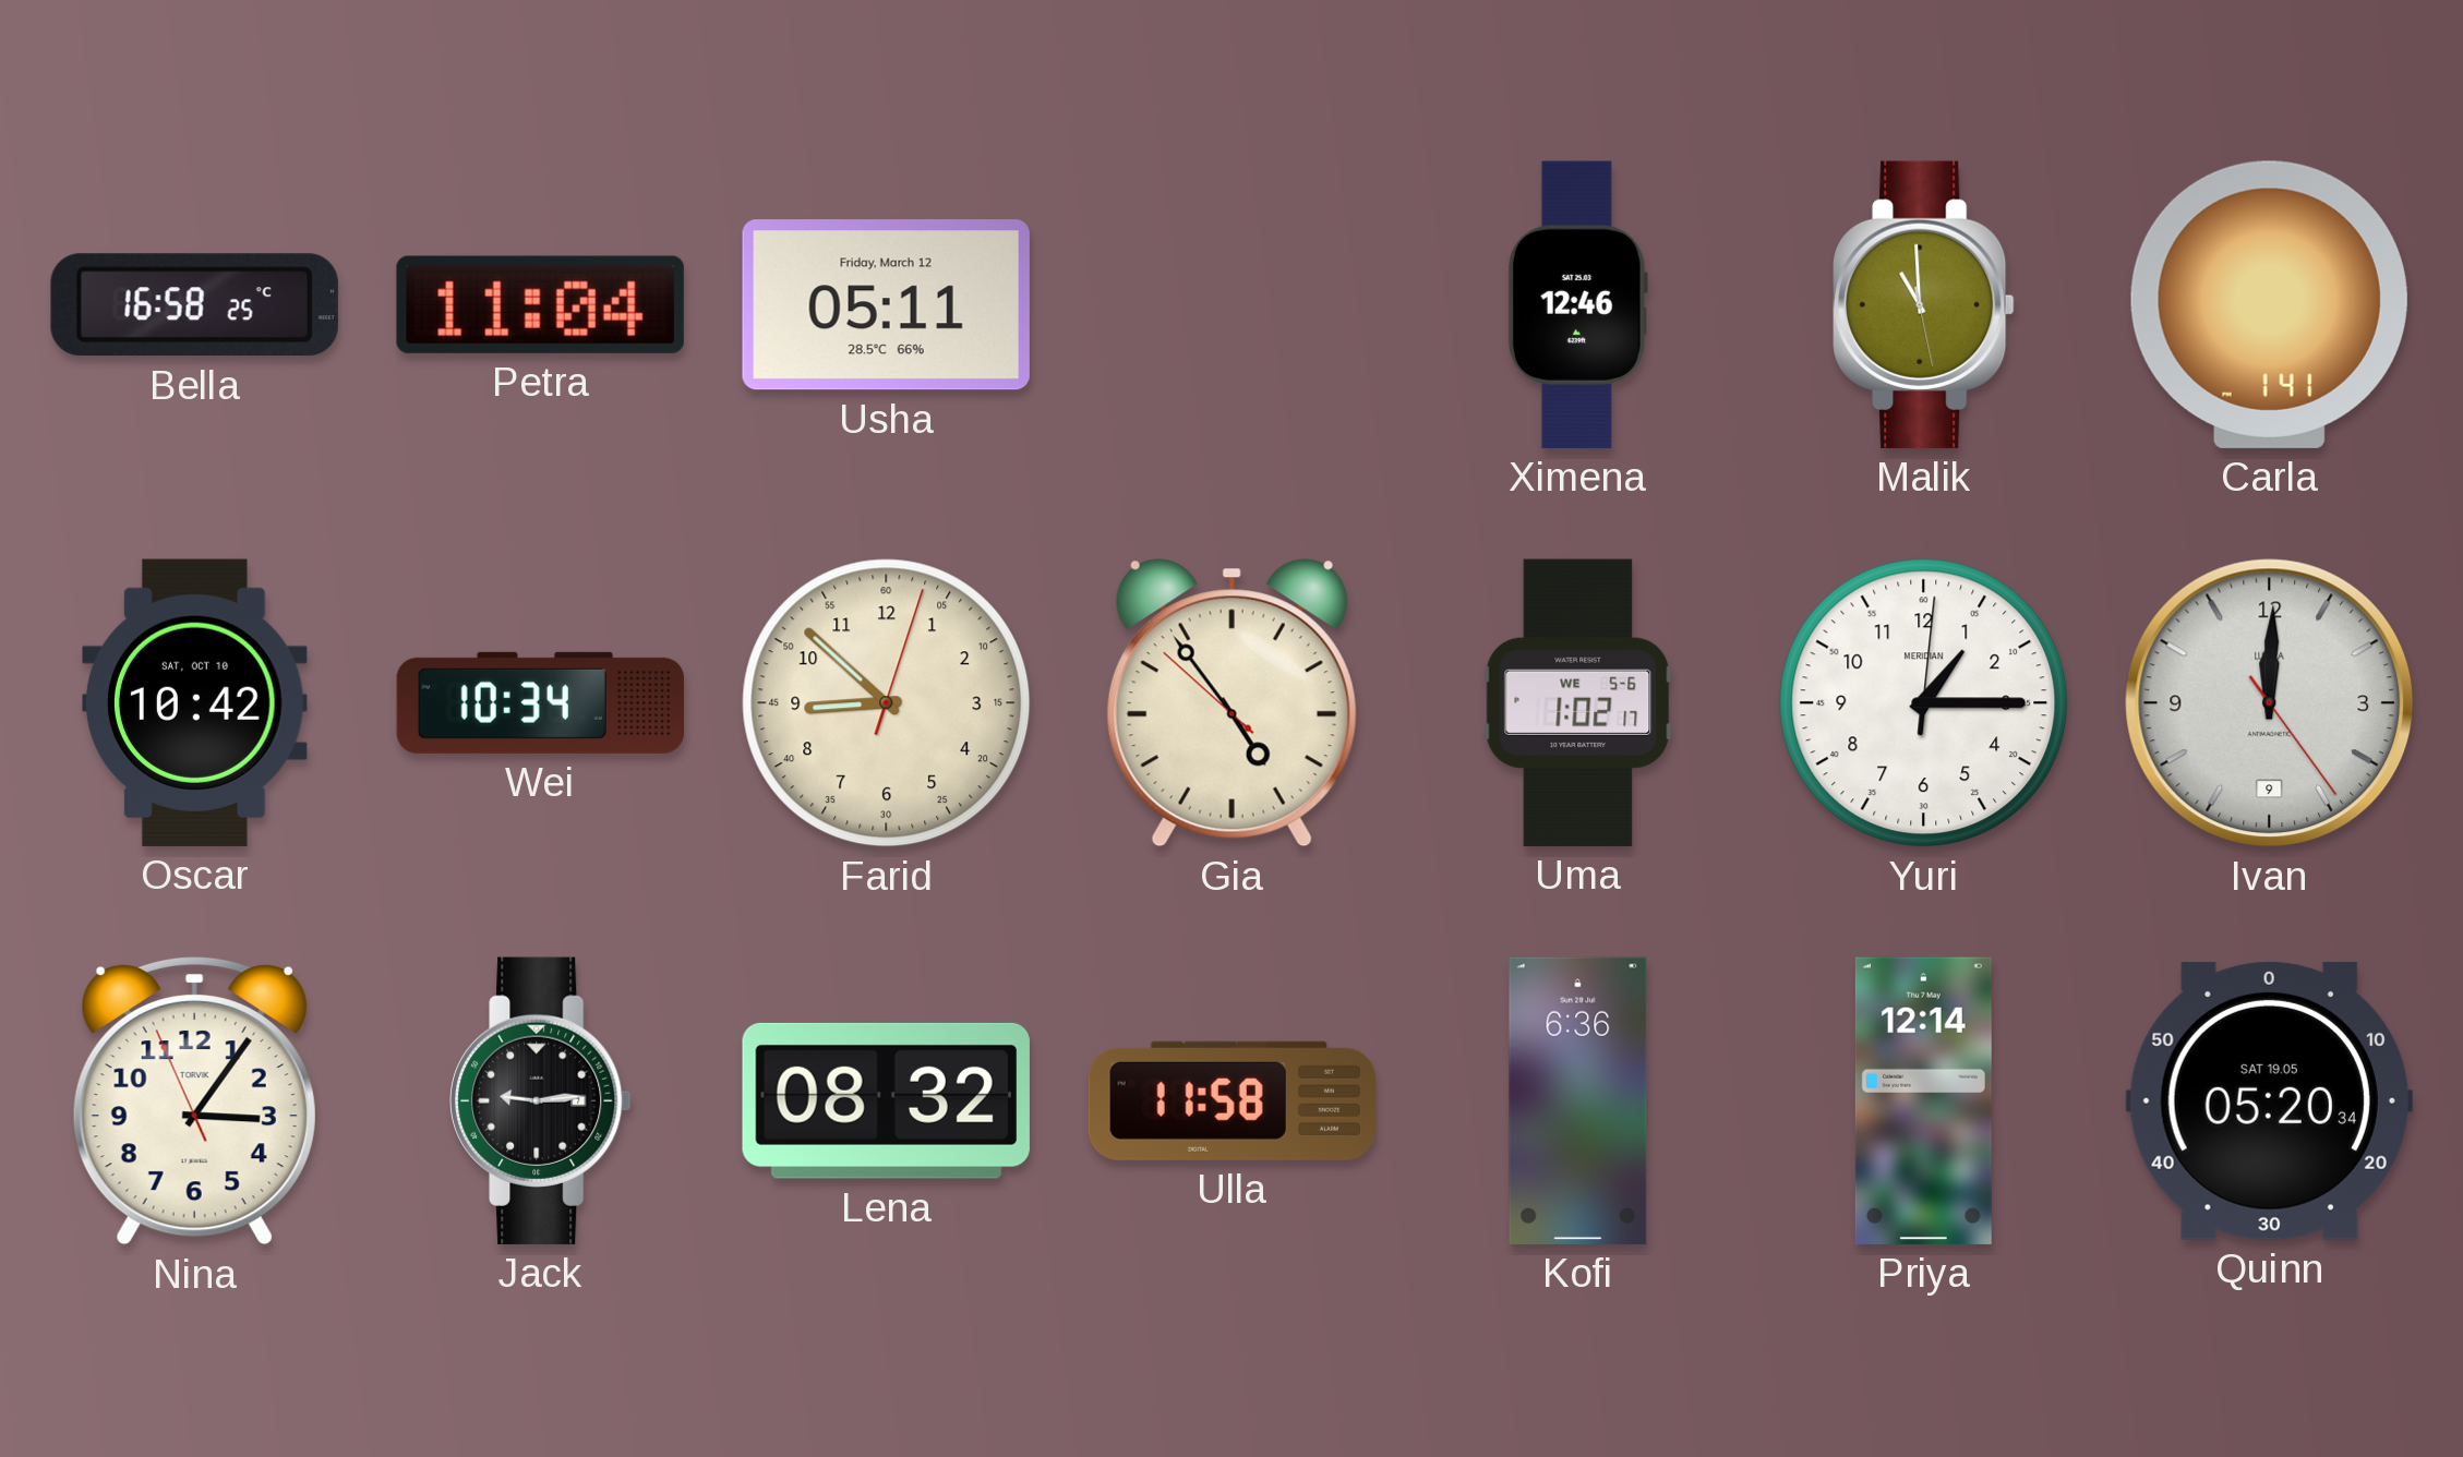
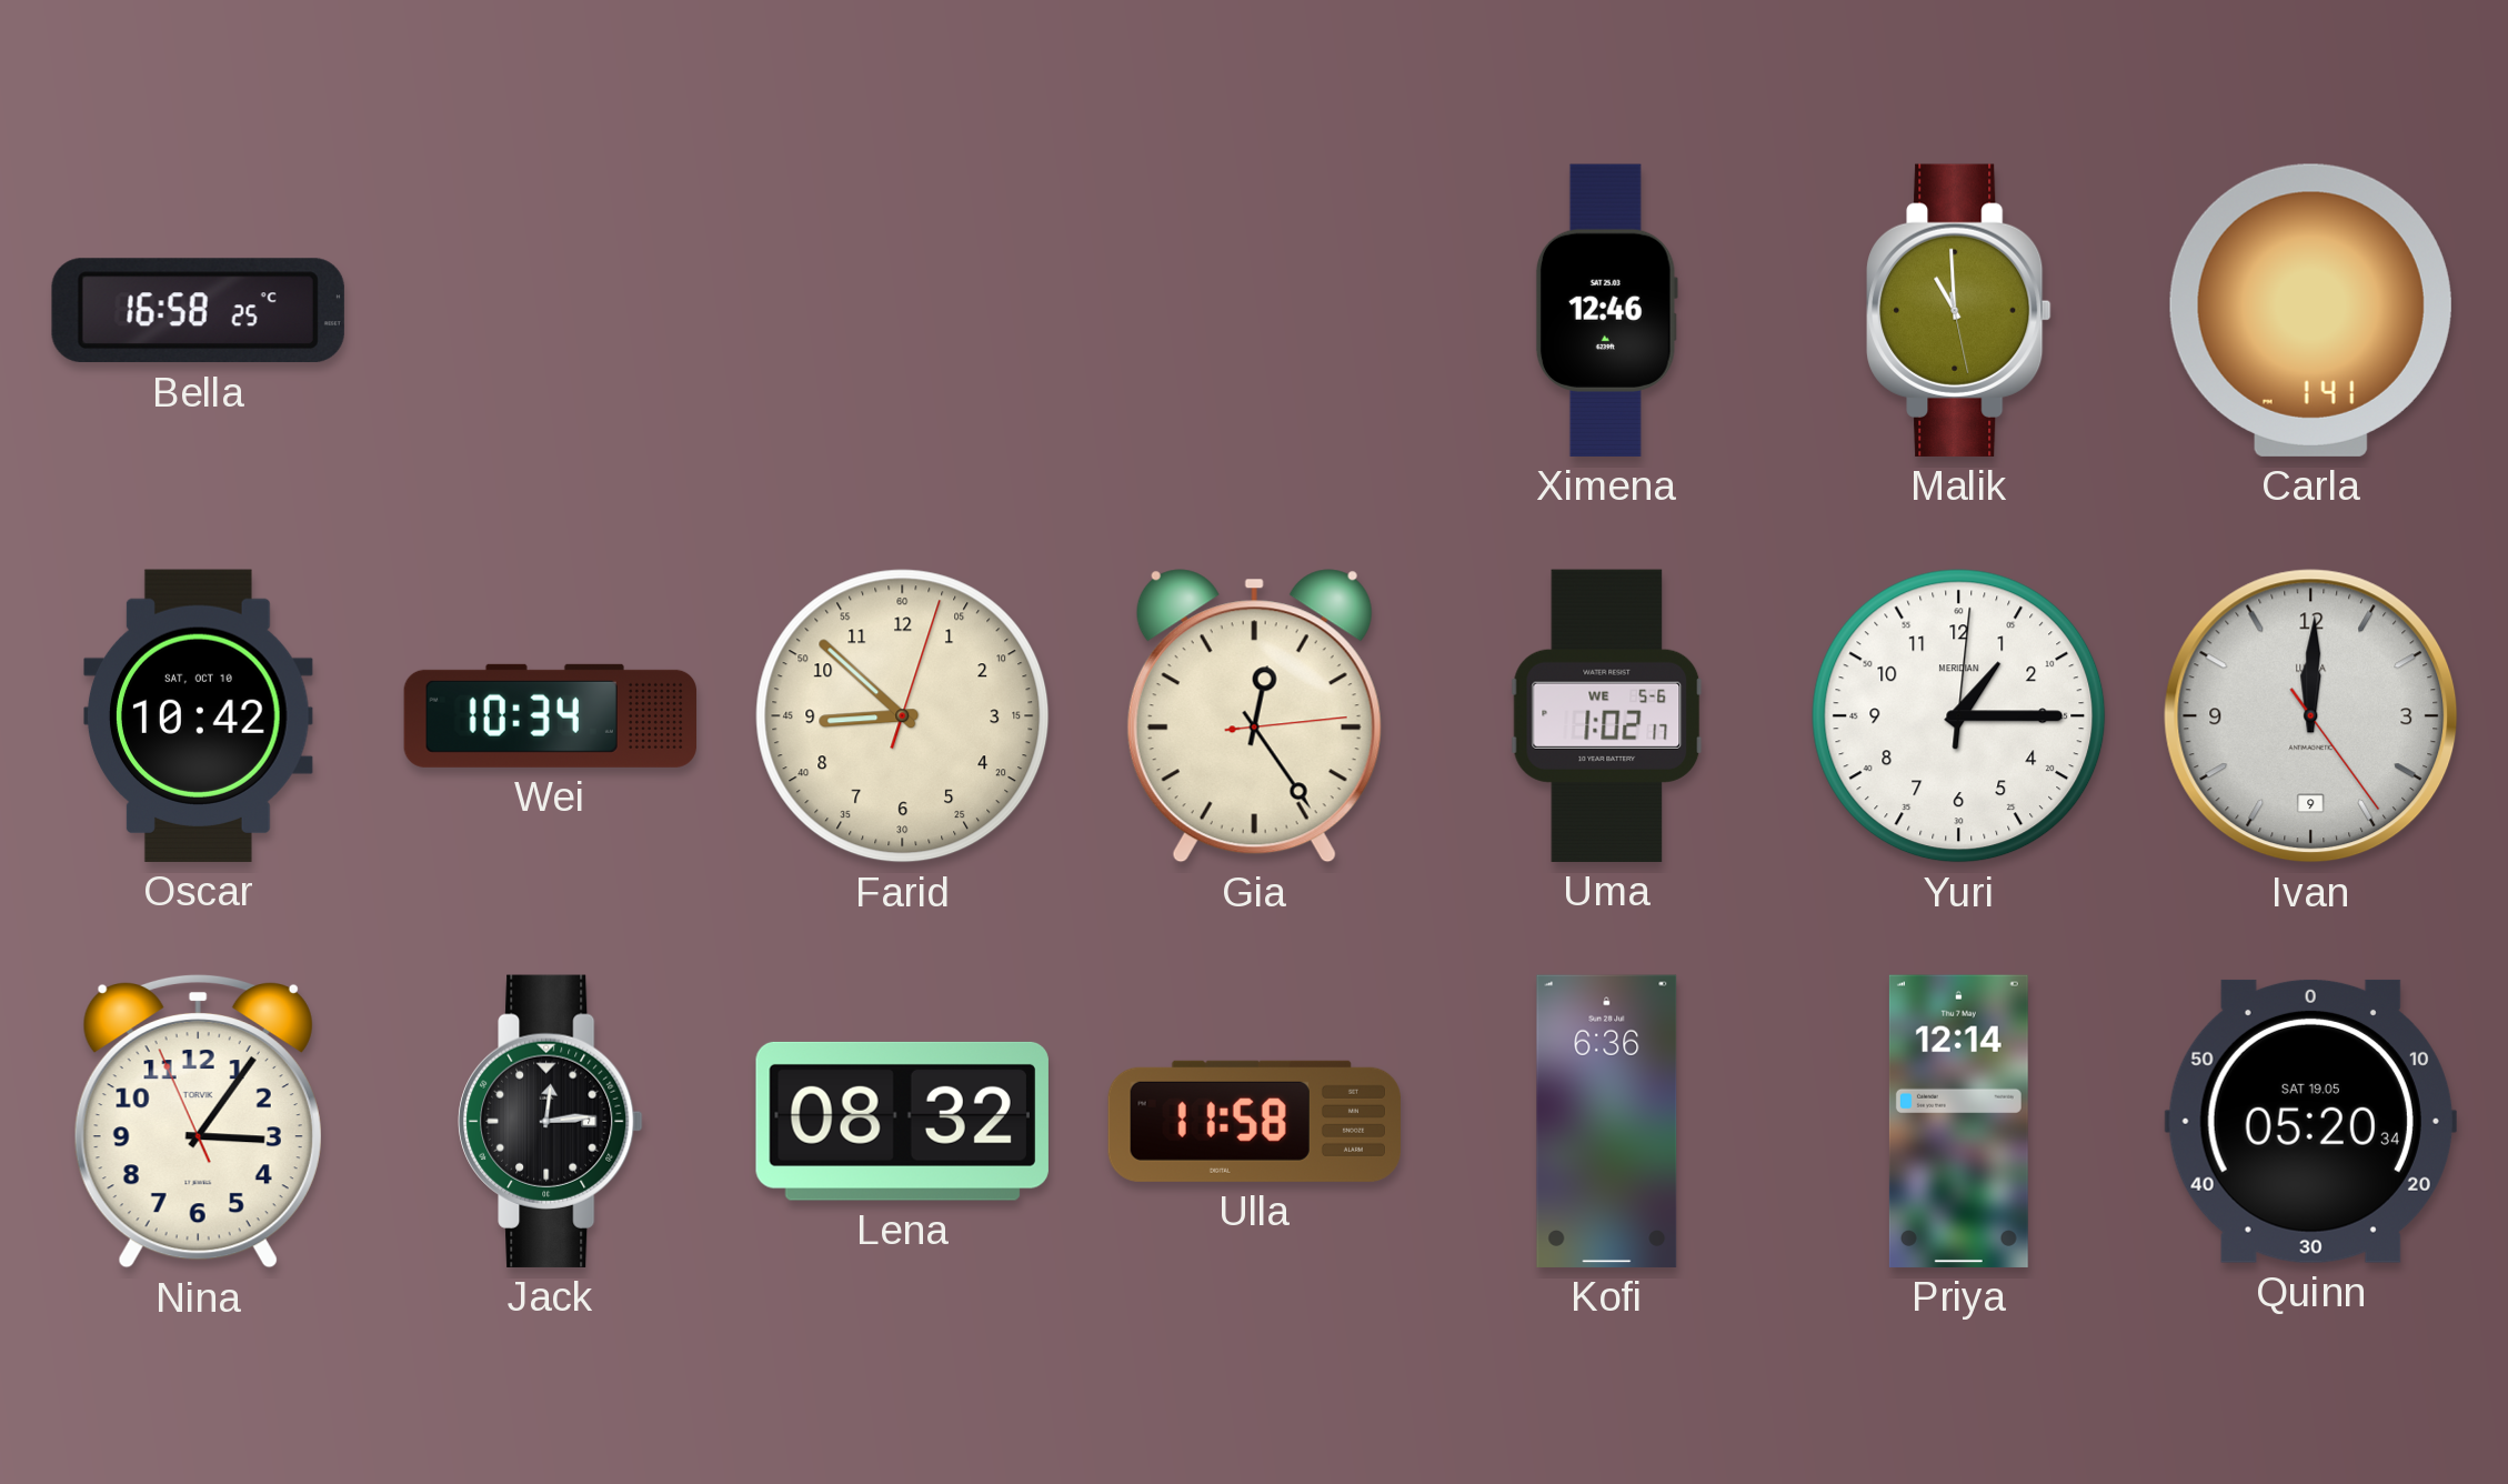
Petra: 11:04 -> none
Usha: 05:11 -> none
Gia: 4:53 -> 12:24
Jack: 9:14 -> 12:14
